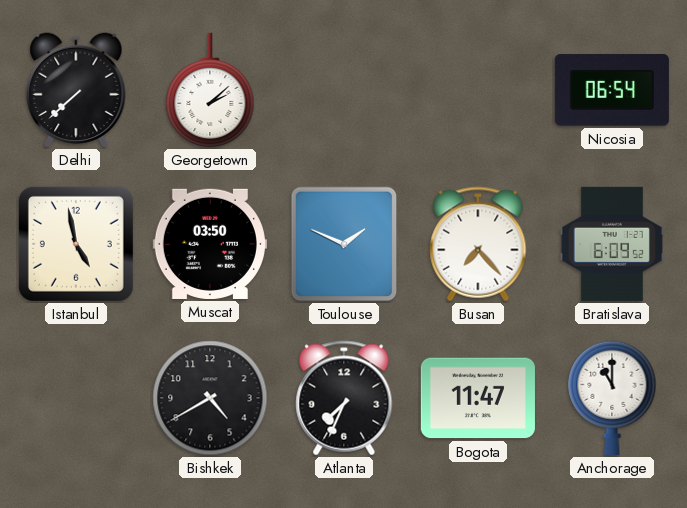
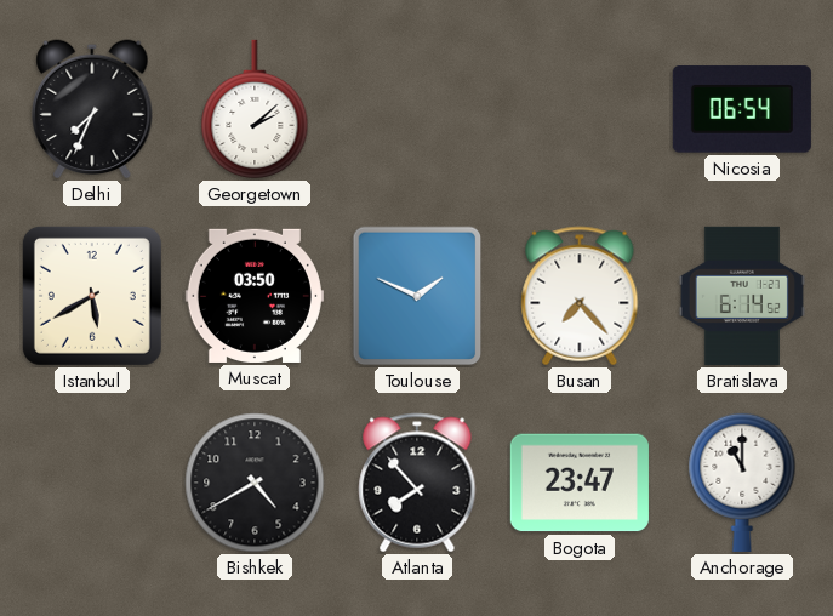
Delhi: 7:38 -> 7:34
Istanbul: 4:58 -> 5:40
Bratislava: 6:09 -> 6:14
Atlanta: 7:34 -> 7:53
Bogota: 11:47 -> 23:47
